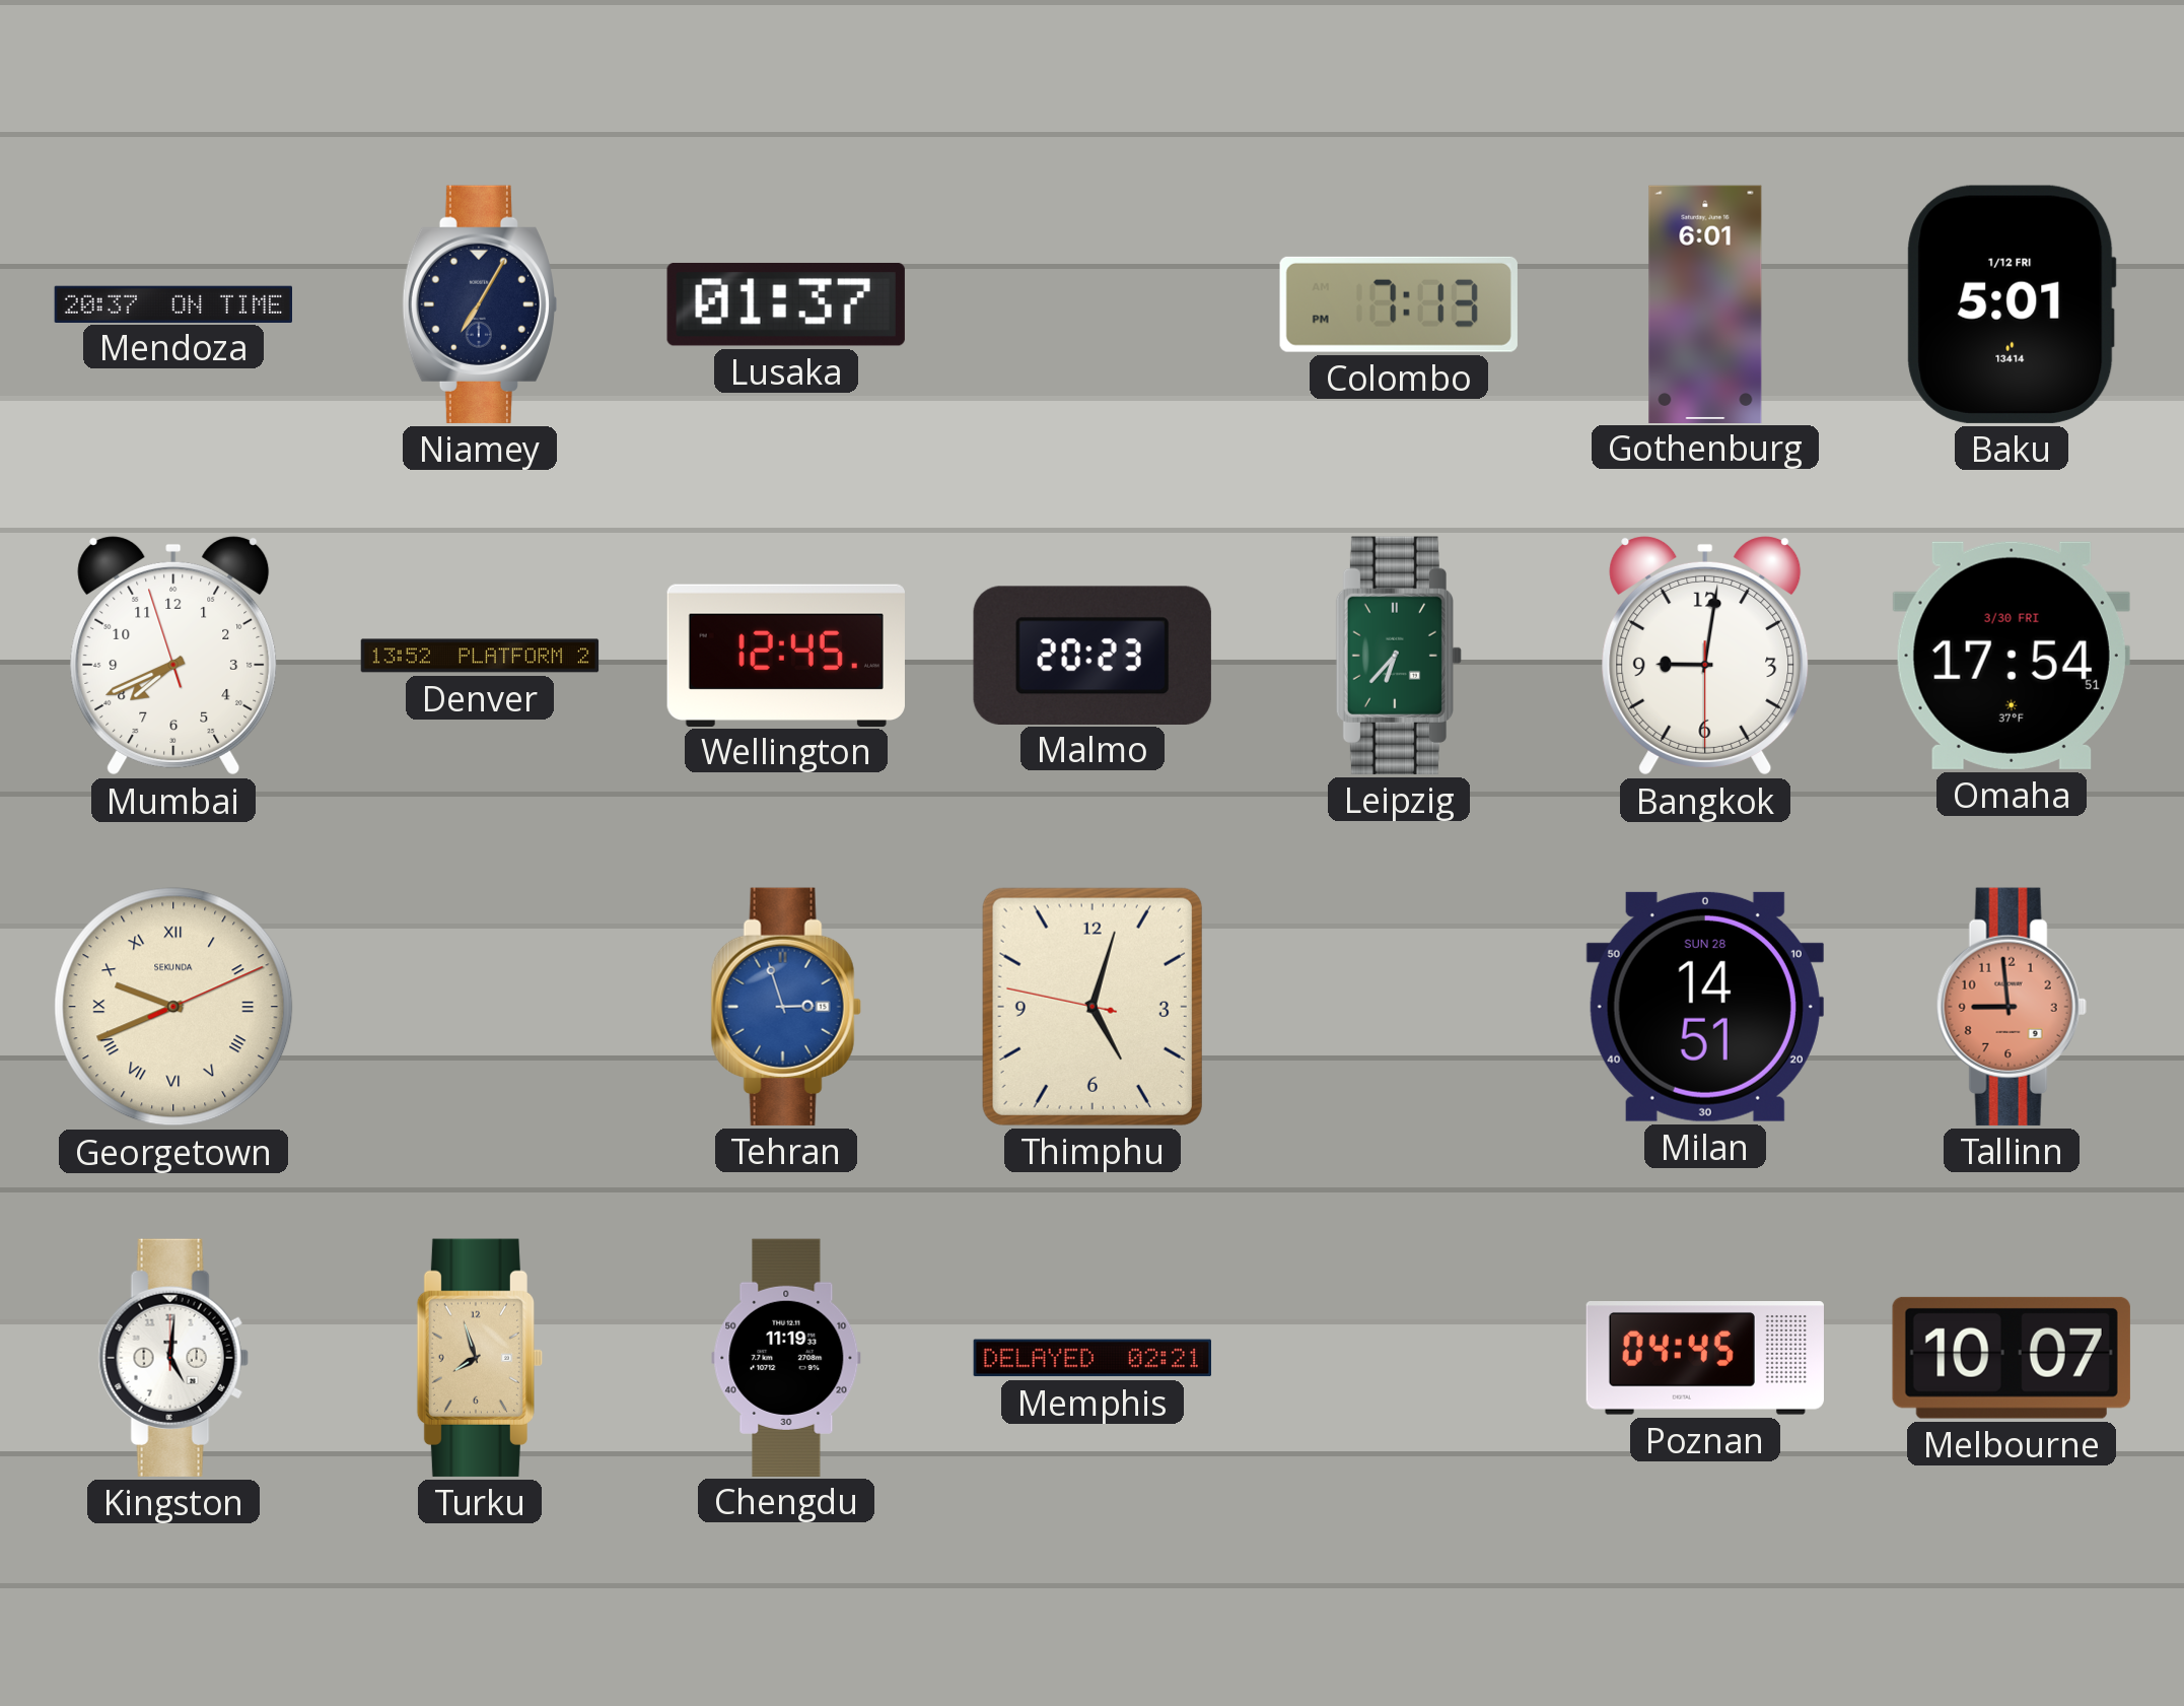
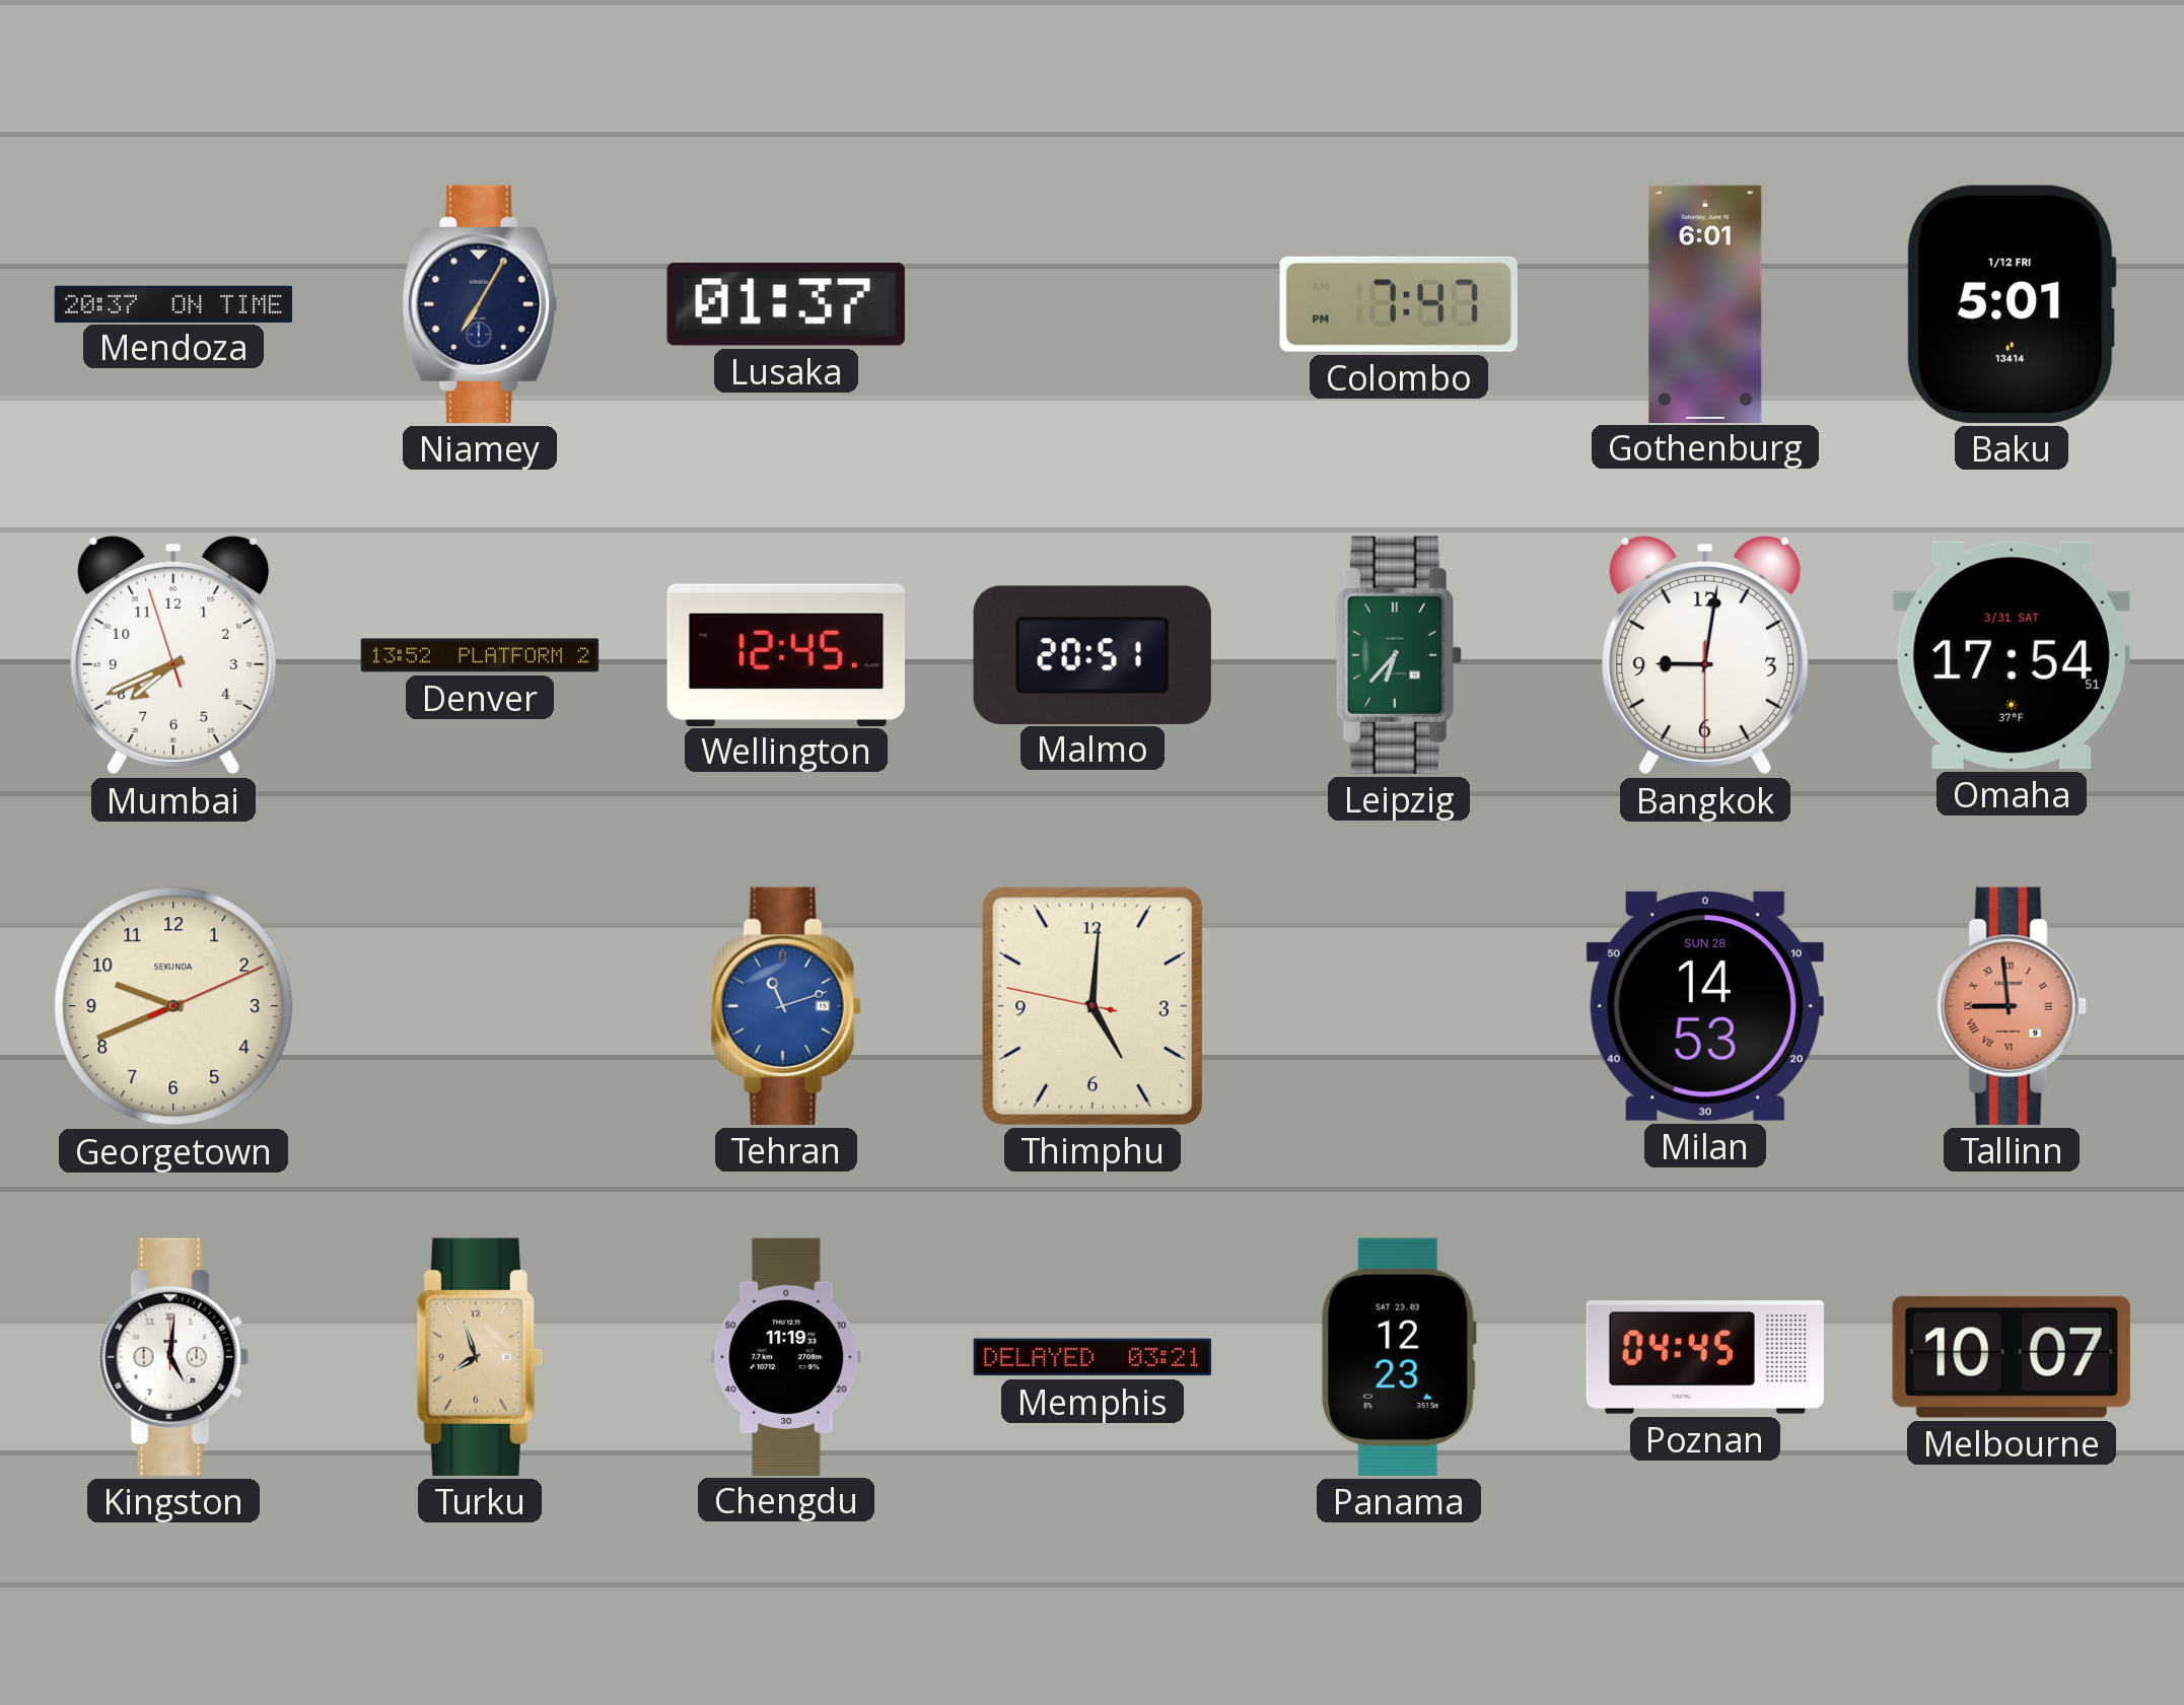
Colombo: 7:13 -> 7:47
Malmo: 20:23 -> 20:51
Omaha date: 3/30 FRI -> 3/31 SAT
Georgetown numerals: Roman -> Arabic
Tehran: 2:57 -> 11:12
Thimphu: 5:02 -> 5:00
Milan: 14:51 -> 14:53
Tallinn numerals: Arabic -> Roman
Memphis: 02:21 -> 03:21
Panama: none -> 12:23
